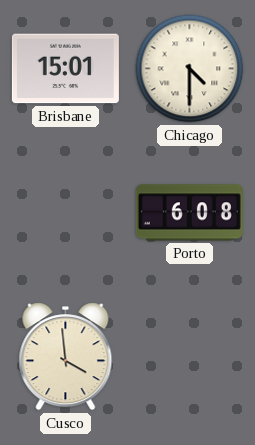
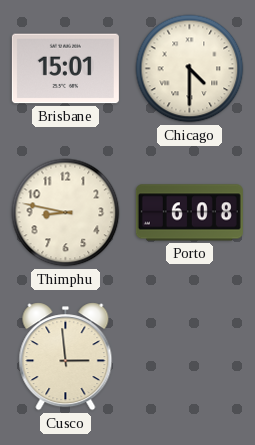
Thimphu: none -> 8:47
Cusco: 3:59 -> 2:59
